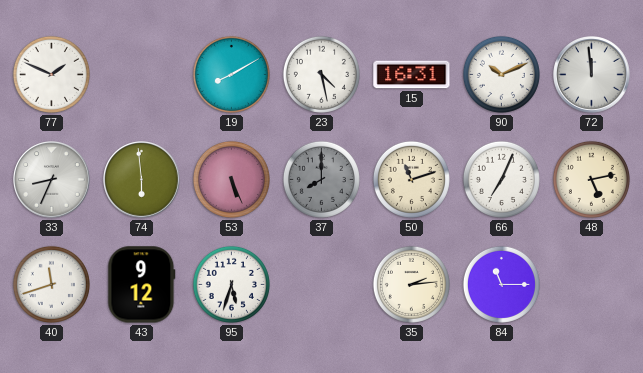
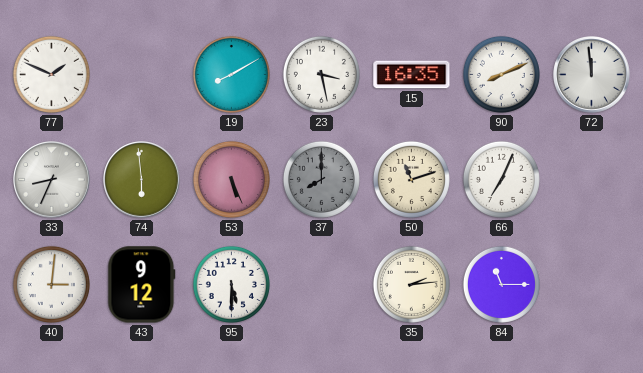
23: 4:28 -> 3:28
15: 16:31 -> 16:35
90: 10:11 -> 8:11
48: 5:13 -> none
40: 11:42 -> 3:01
95: 5:33 -> 5:30
